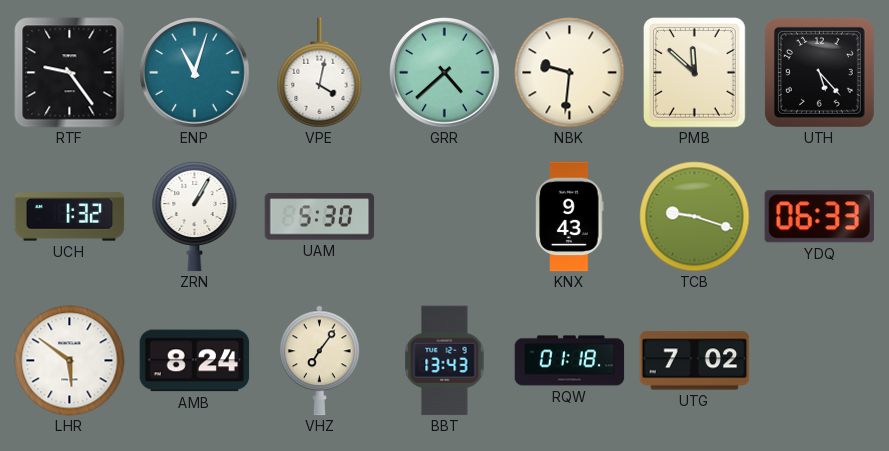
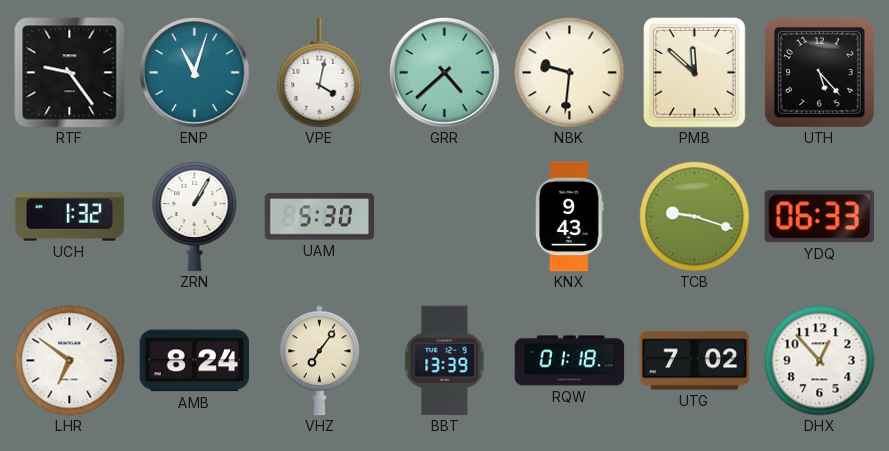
LHR: 5:51 -> 6:51
BBT: 13:43 -> 13:39
DHX: none -> 12:53
